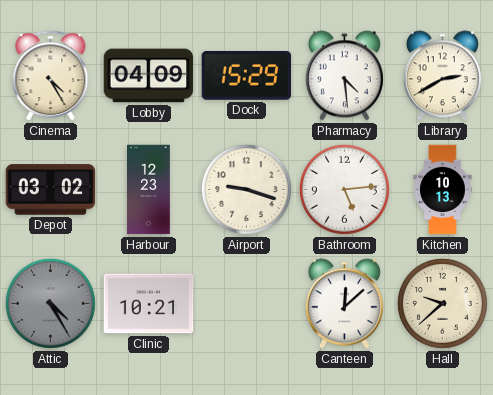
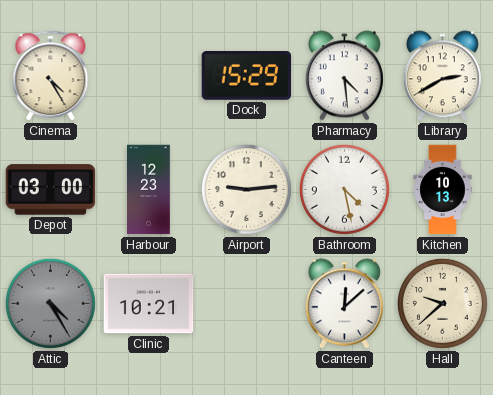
Lobby: 04:09 -> none
Depot: 03:02 -> 03:00
Airport: 9:18 -> 9:14
Bathroom: 5:14 -> 4:28
